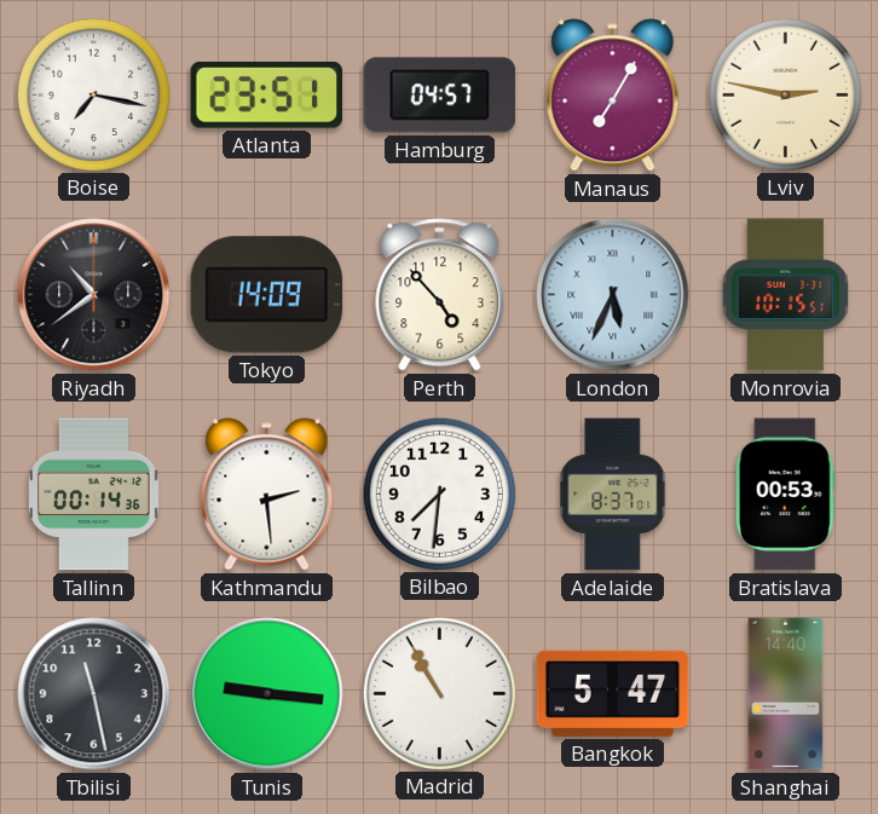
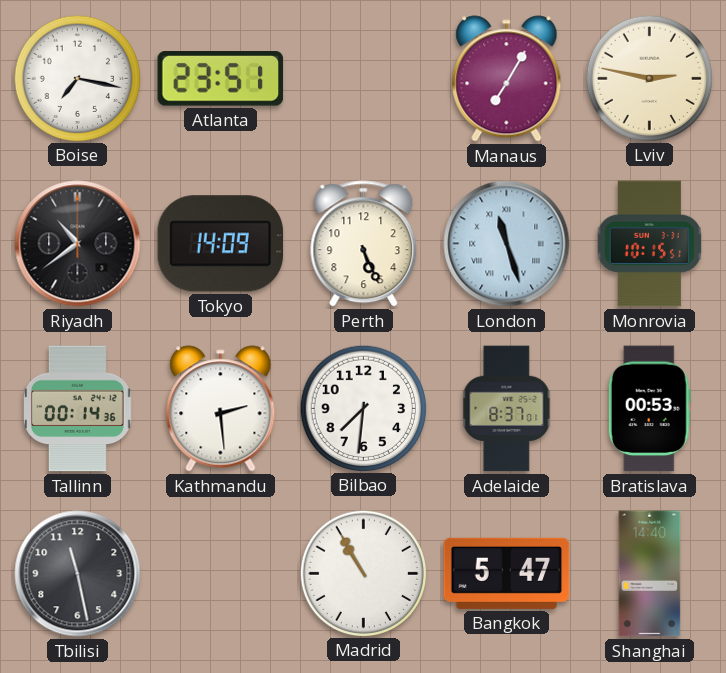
Hamburg: 04:57 -> none
Perth: 4:53 -> 5:26
London: 5:34 -> 11:27
Tunis: 9:16 -> none
